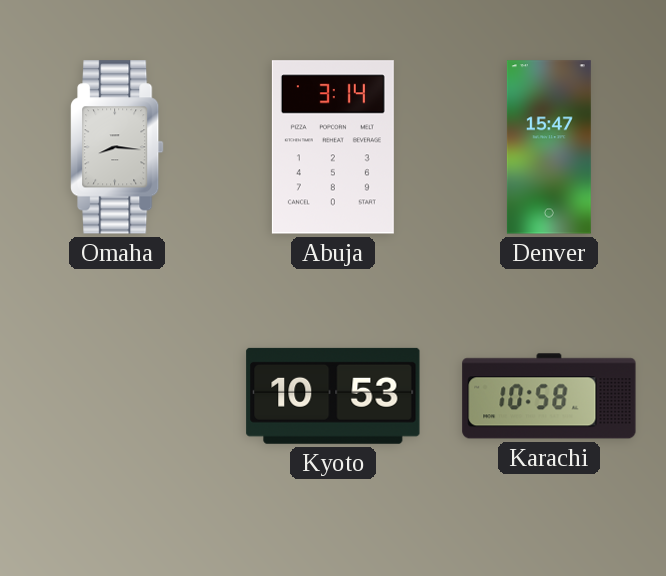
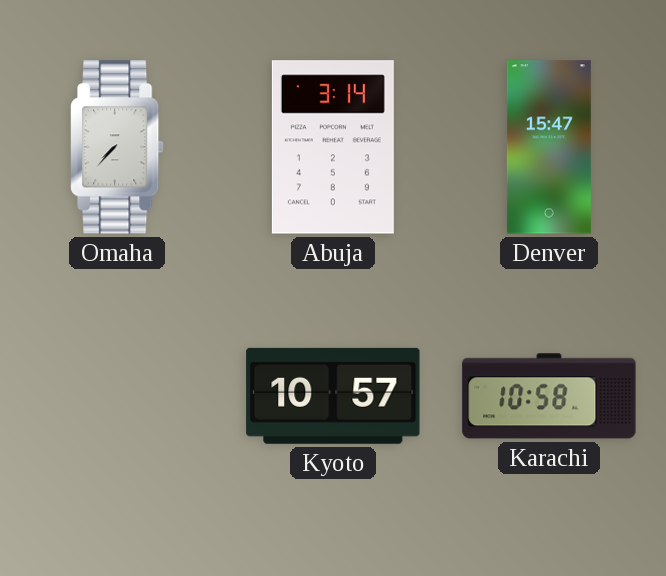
Omaha: 8:16 -> 7:37
Kyoto: 10:53 -> 10:57
